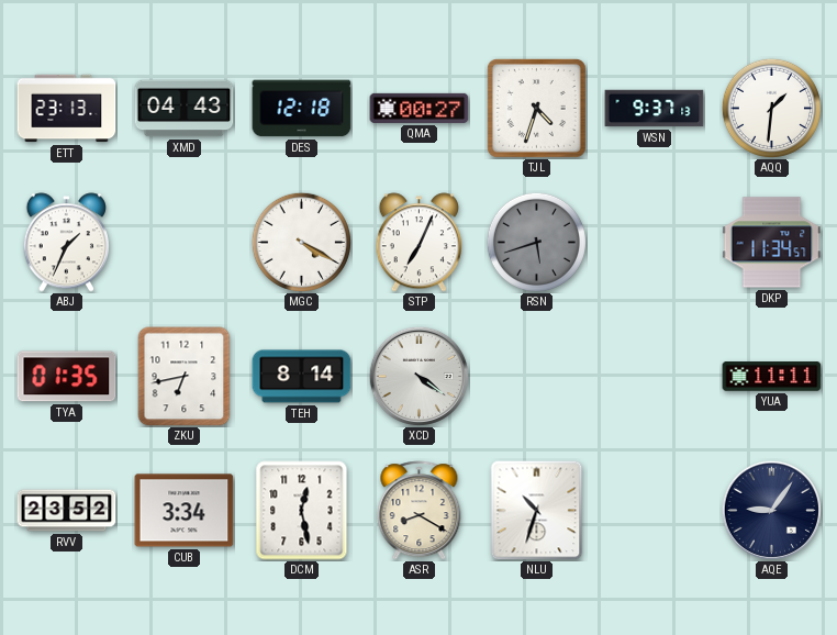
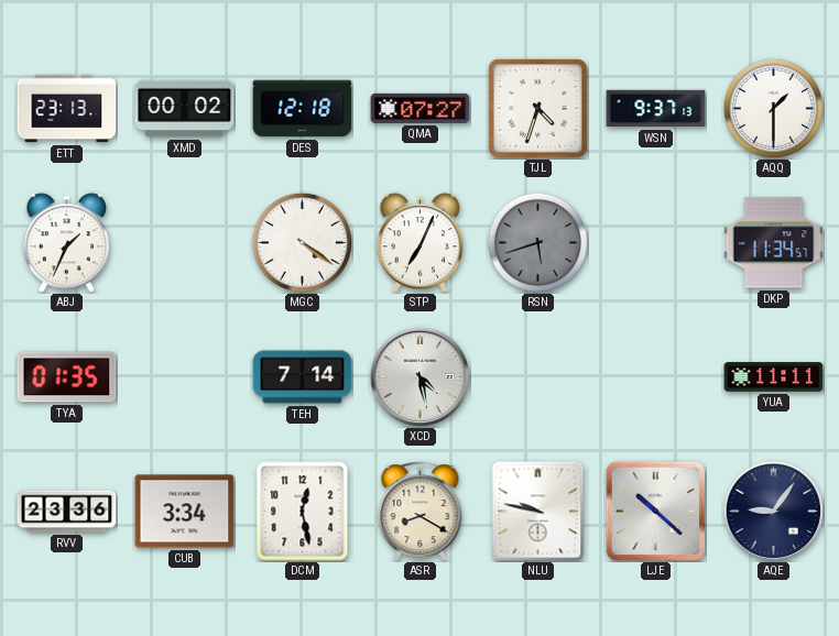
XMD: 04:43 -> 00:02
QMA: 00:27 -> 07:27
AQQ: 1:31 -> 1:30
MGC: 4:20 -> 4:21
ZKU: 6:43 -> none
TEH: 8:14 -> 7:14
XCD: 4:21 -> 4:28
RVV: 23:52 -> 23:36
NLU: 10:33 -> 9:47
LJE: none -> 10:22
